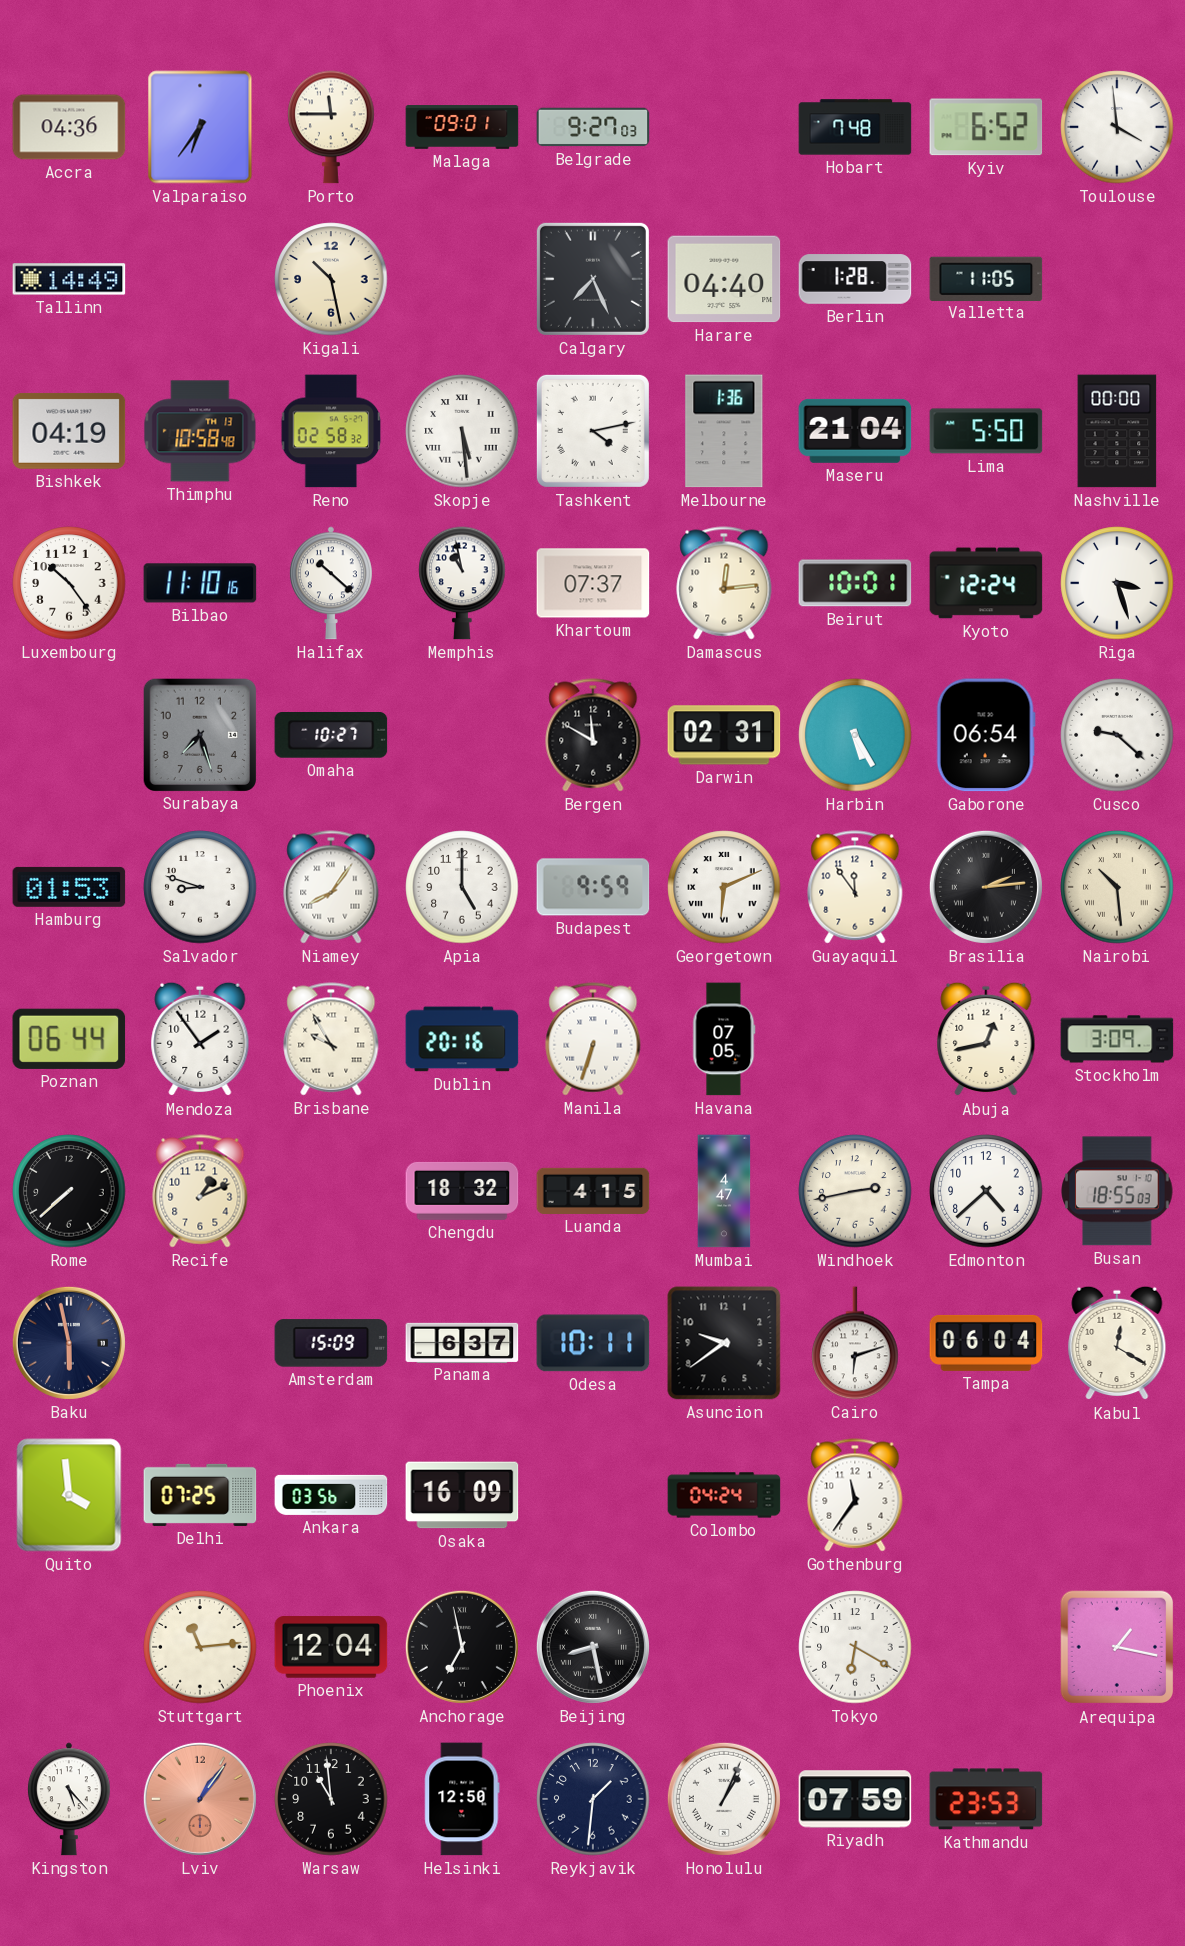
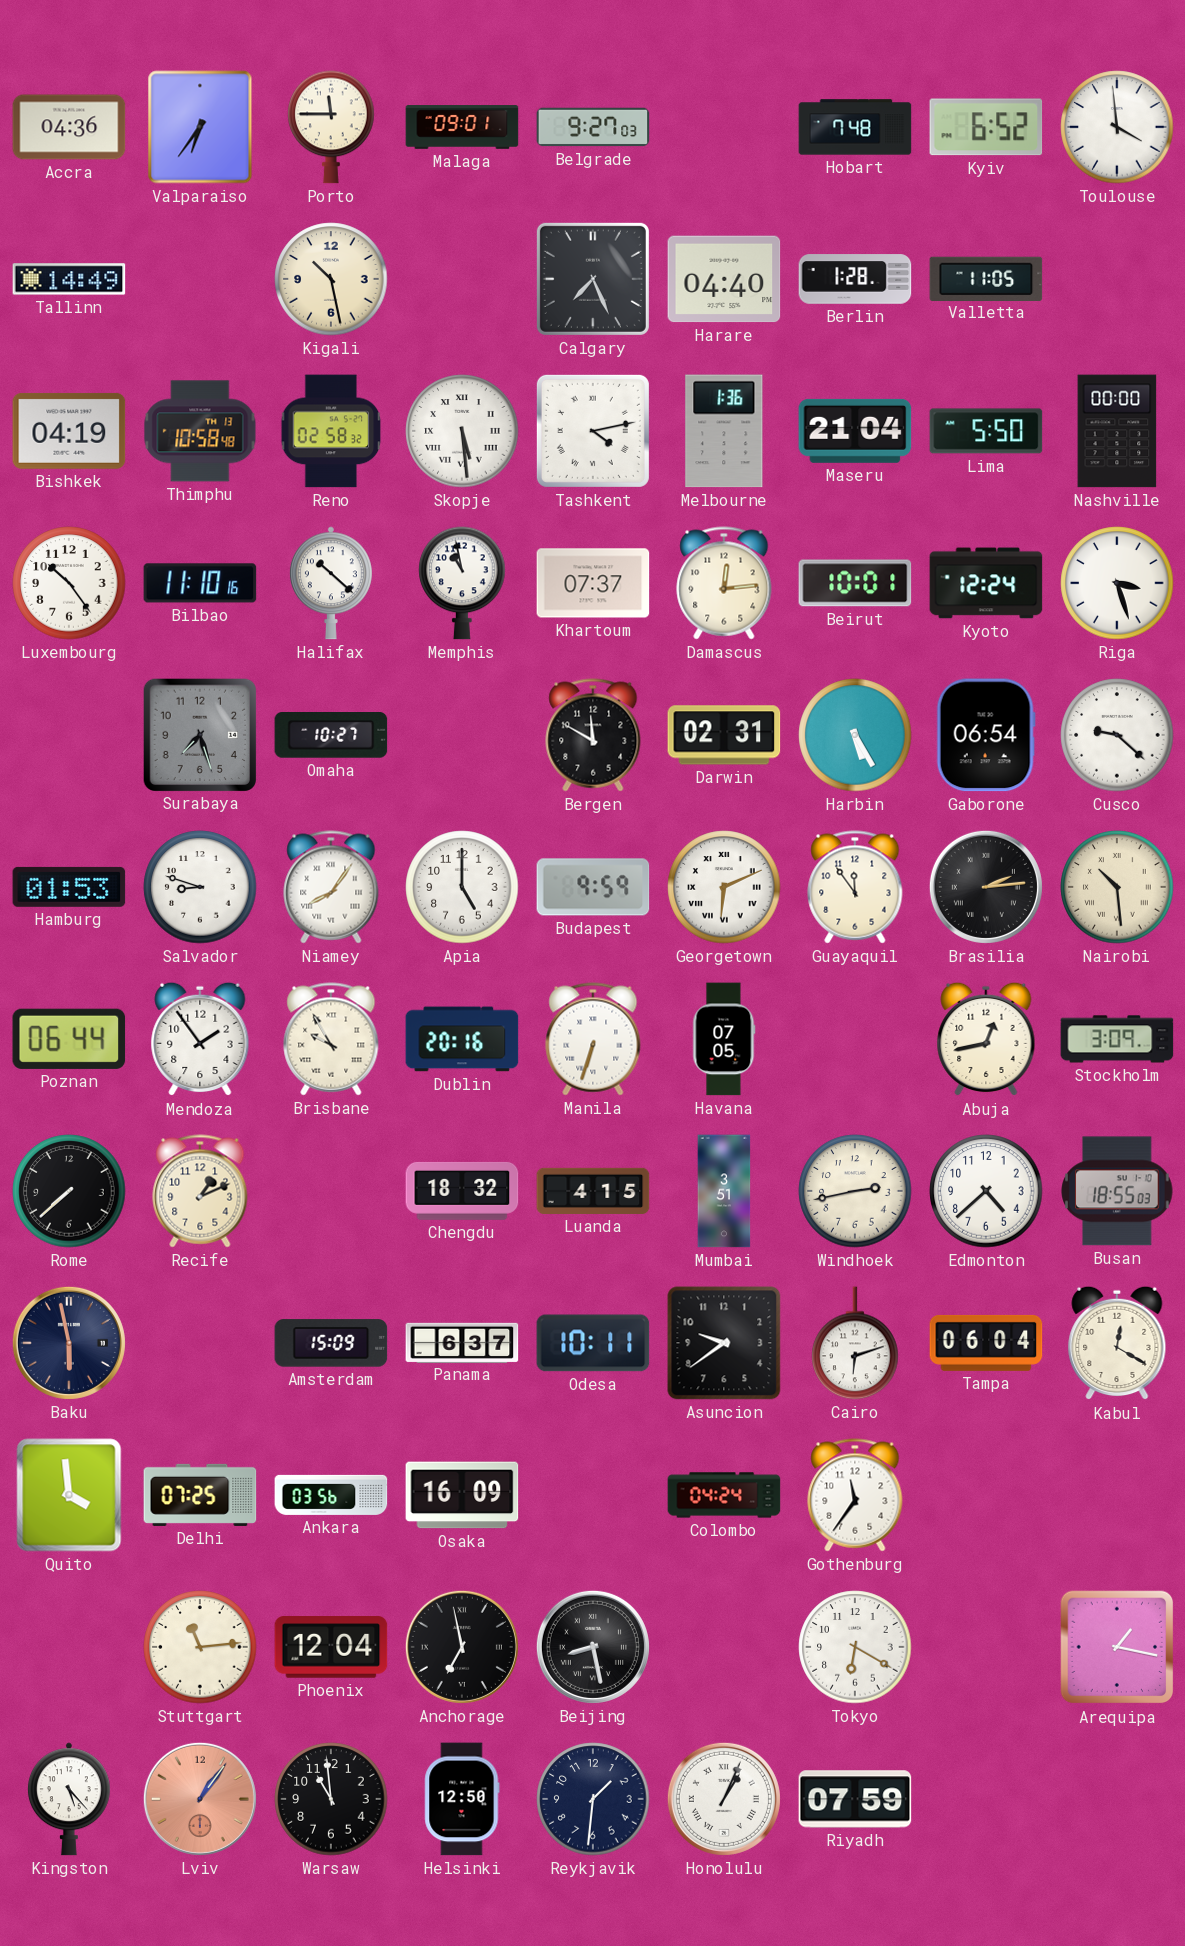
Mumbai: 4:47 -> 3:51
Kathmandu: 23:53 -> none
